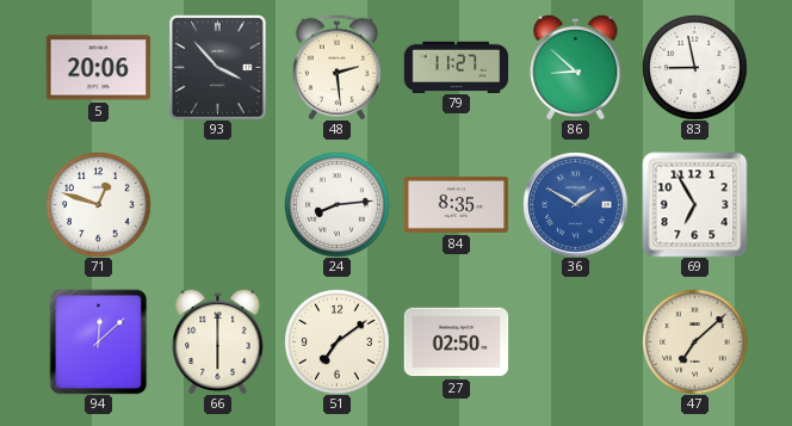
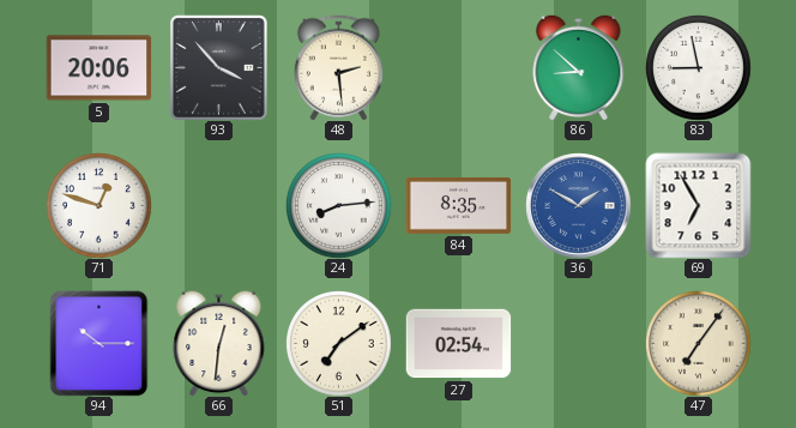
79: 11:27 -> none
94: 12:08 -> 10:15
66: 6:00 -> 12:31
27: 02:50 -> 02:54
47: 7:08 -> 7:06
